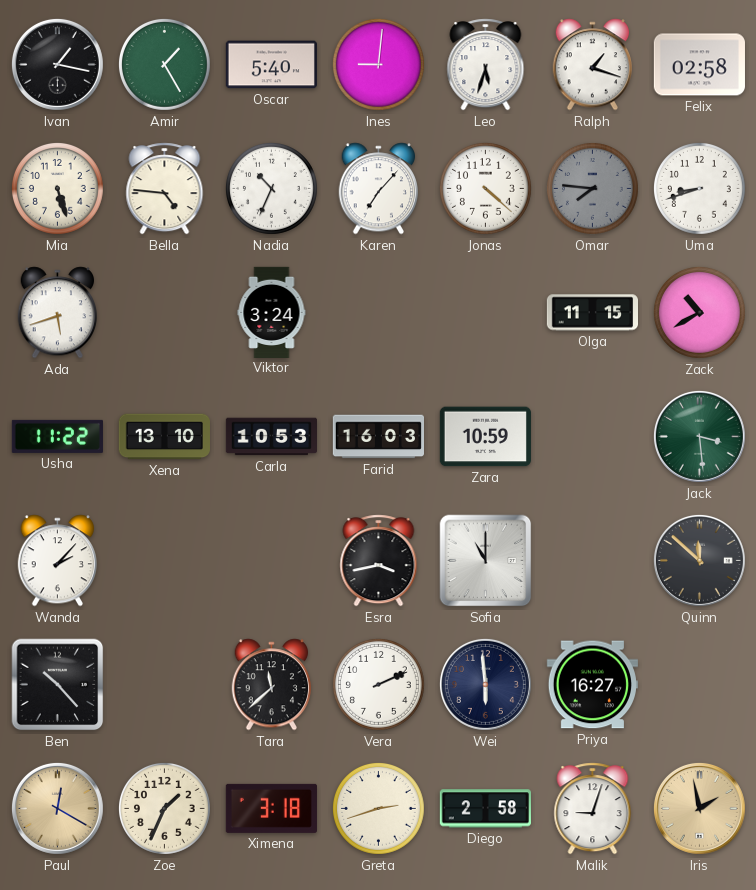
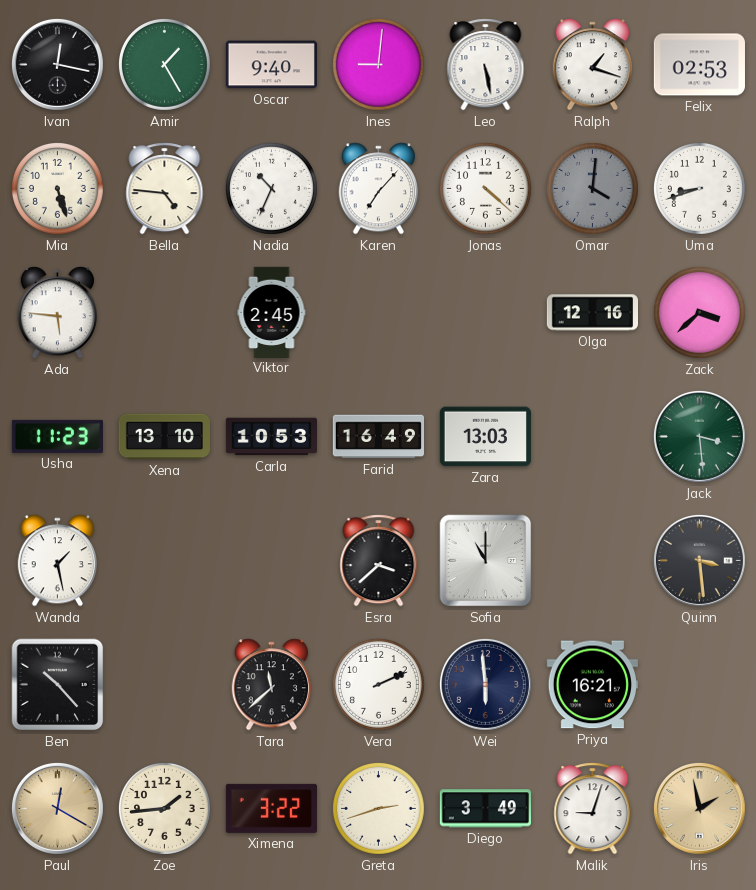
Ivan: 1:17 -> 12:17
Oscar: 5:40 -> 9:40
Leo: 5:33 -> 5:28
Felix: 02:58 -> 02:53
Omar: 7:46 -> 4:01
Ada: 5:42 -> 5:46
Viktor: 3:24 -> 2:45
Olga: 11:15 -> 12:16
Zack: 10:40 -> 3:38
Usha: 11:22 -> 11:23
Farid: 16:03 -> 16:49
Zara: 10:59 -> 13:03
Wanda: 2:07 -> 1:28
Esra: 3:43 -> 3:38
Quinn: 11:52 -> 3:29
Priya: 16:27 -> 16:21
Zoe: 1:34 -> 1:44
Ximena: 3:18 -> 3:22
Diego: 2:58 -> 3:49
